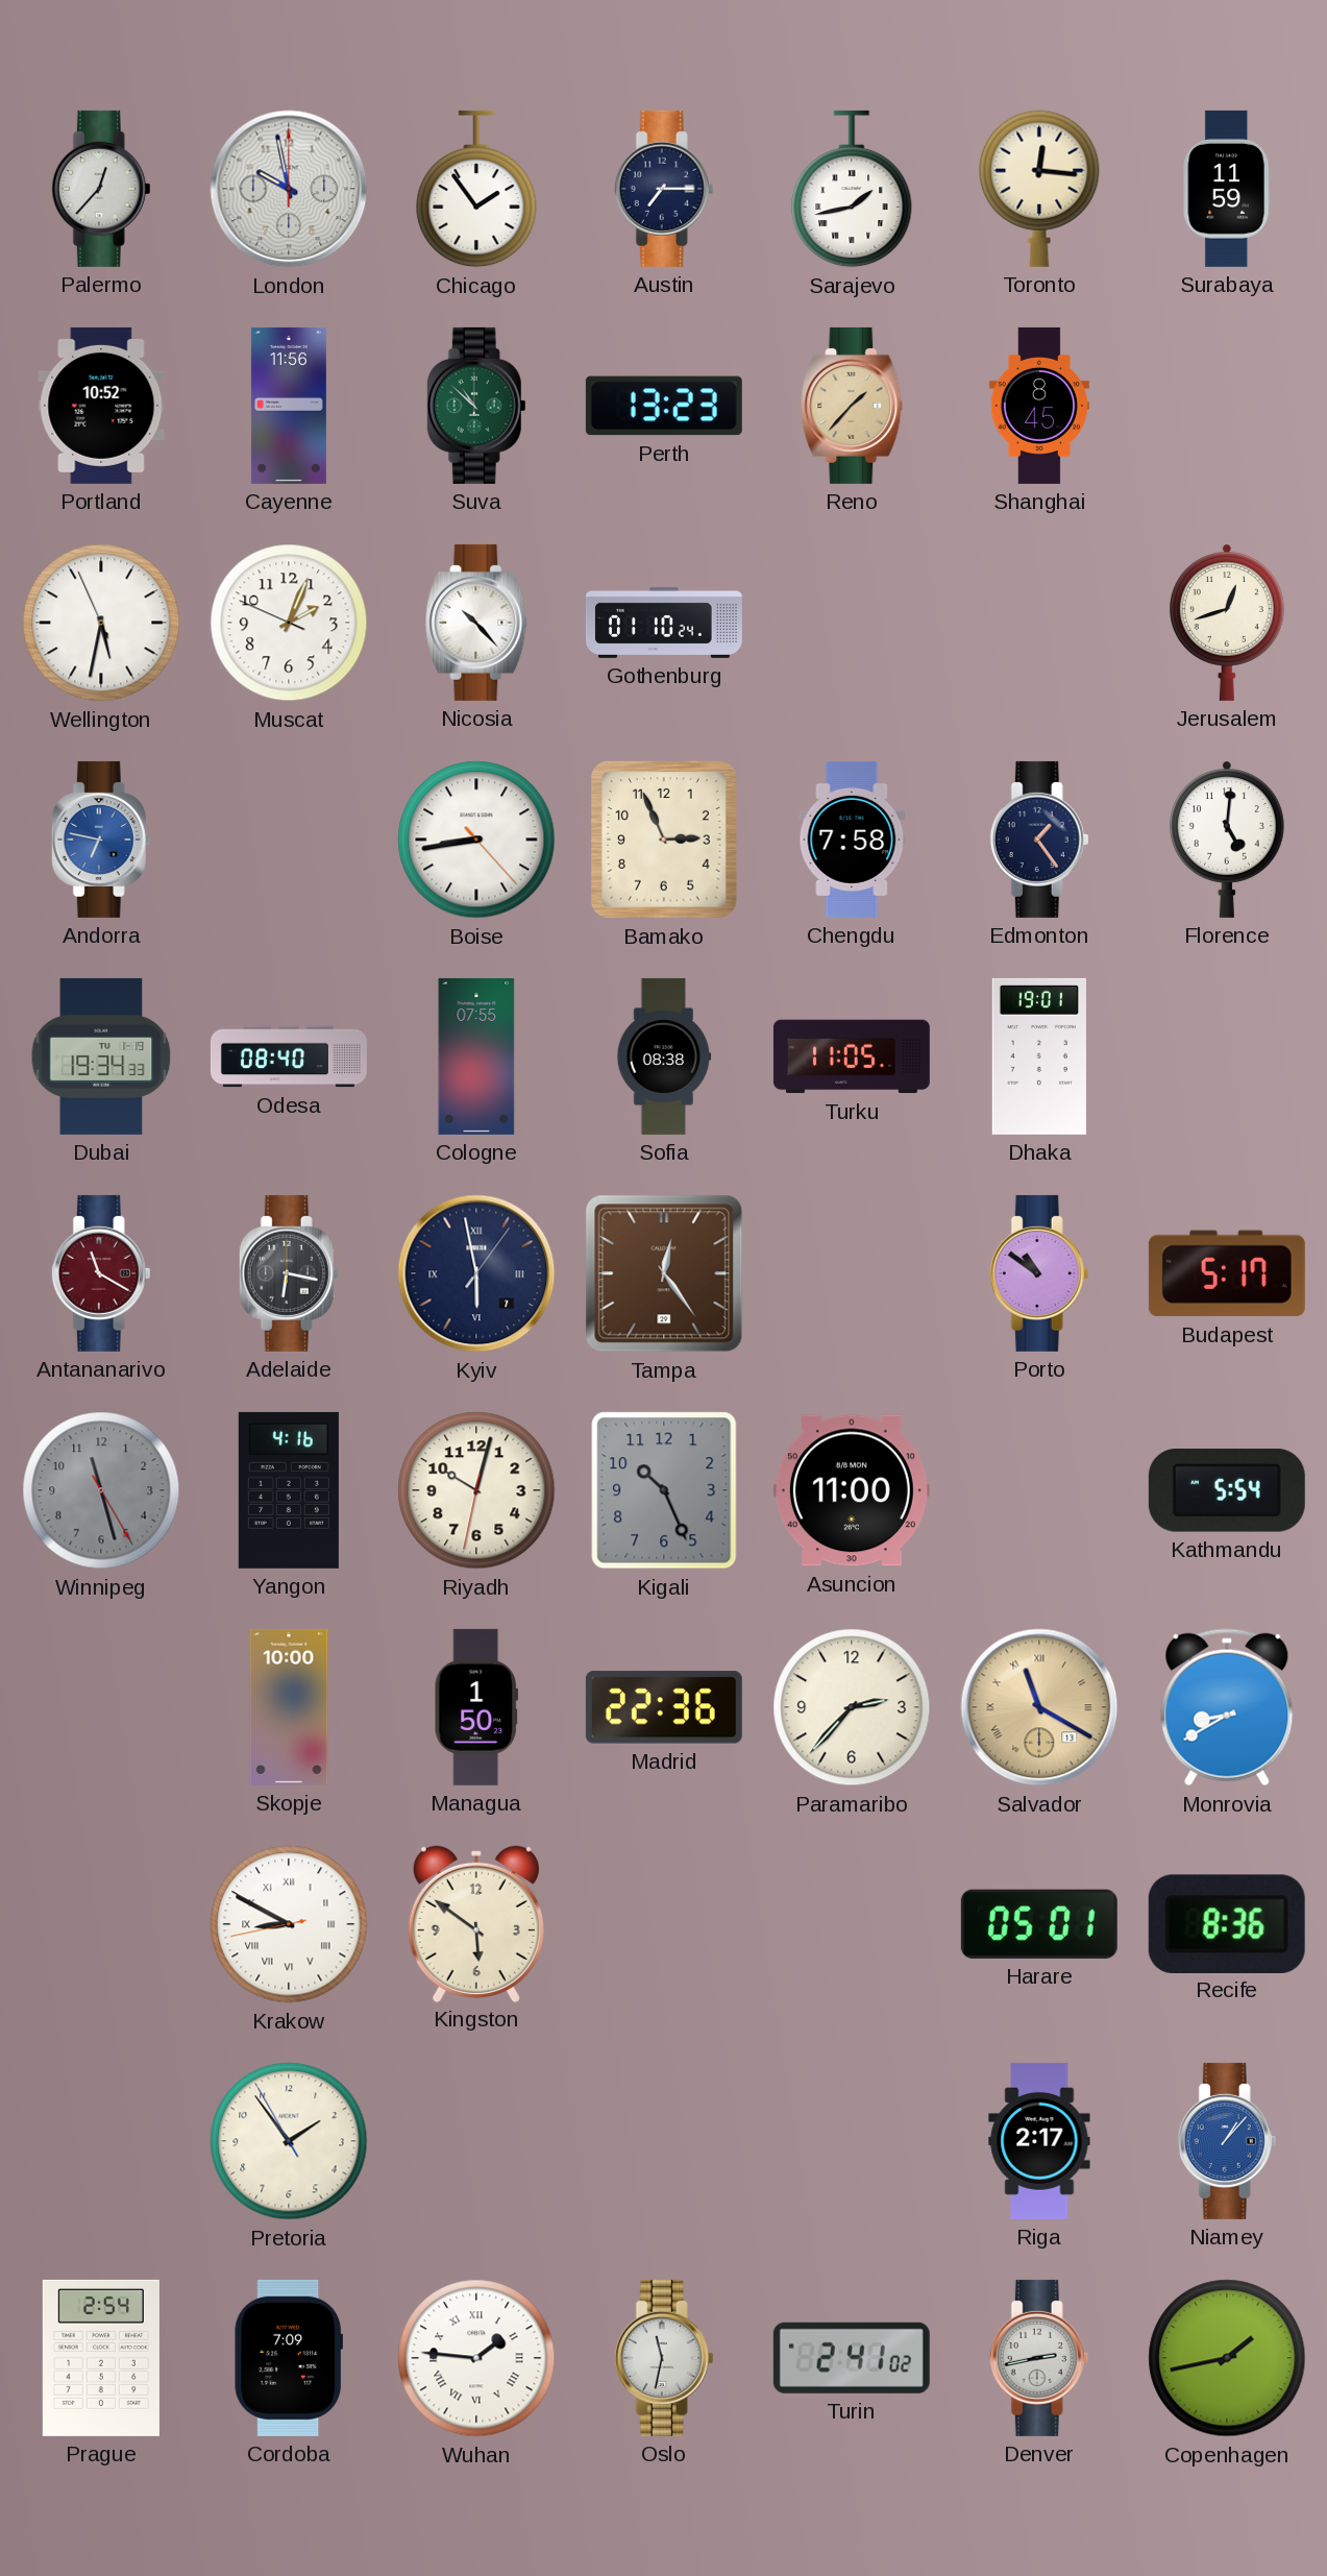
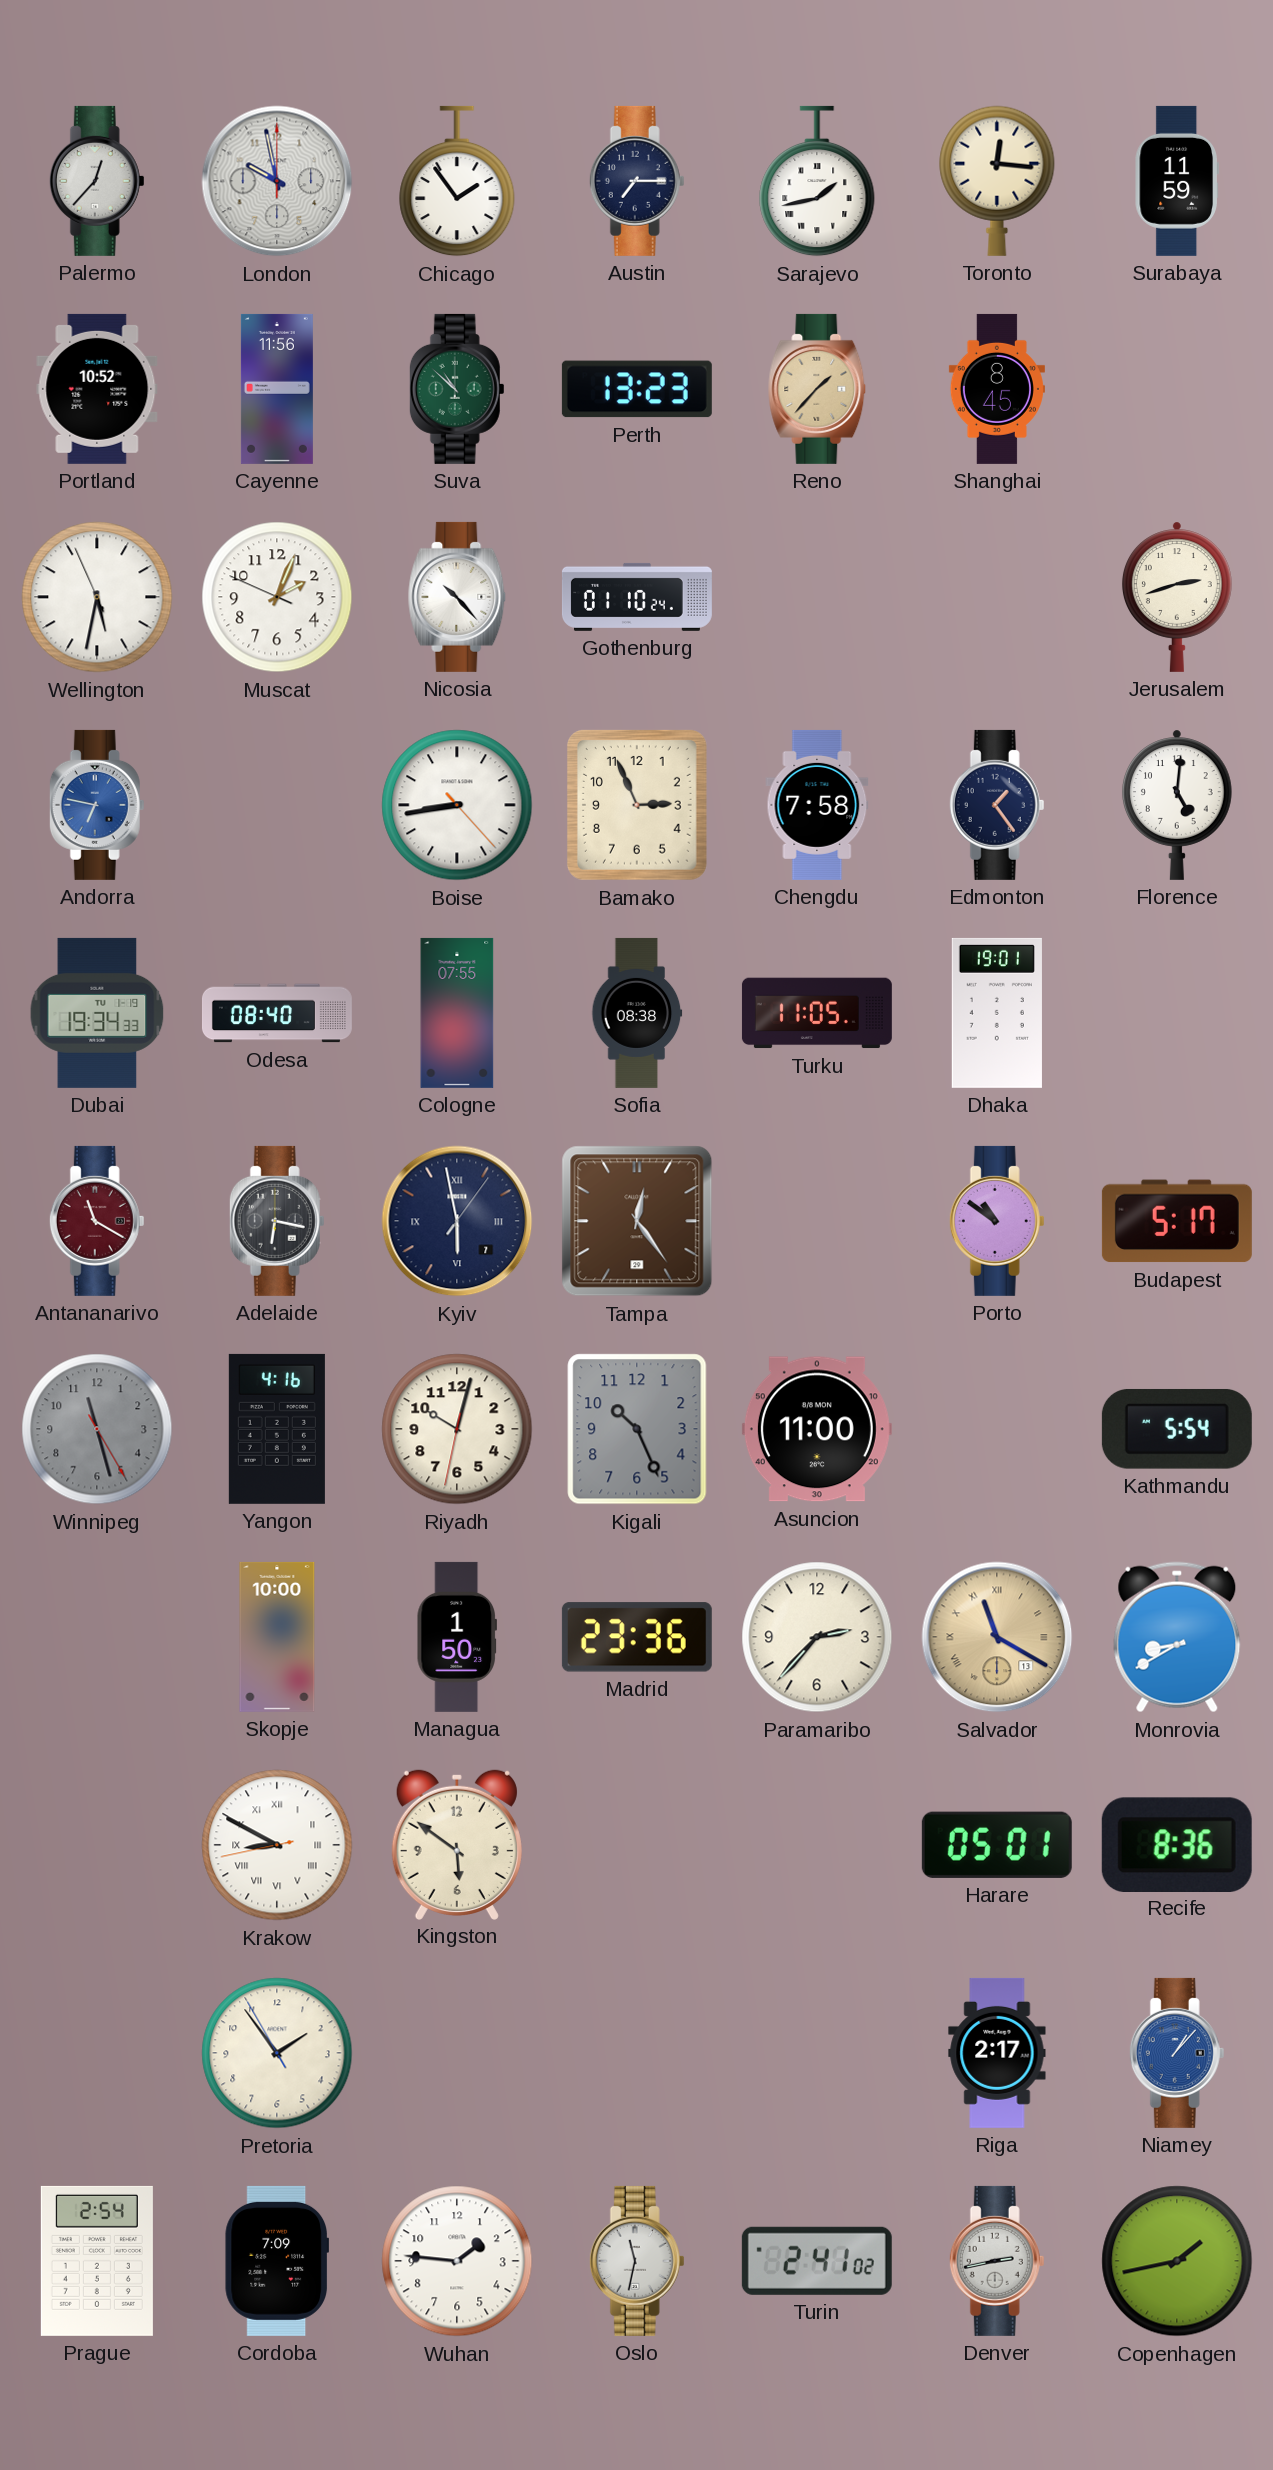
Jerusalem: 12:42 -> 2:42
Madrid: 22:36 -> 23:36
Wuhan numerals: Roman -> Arabic
